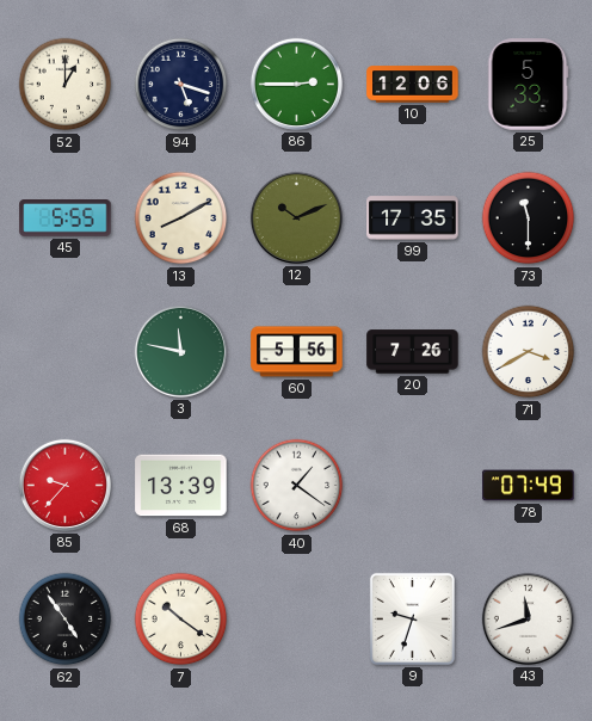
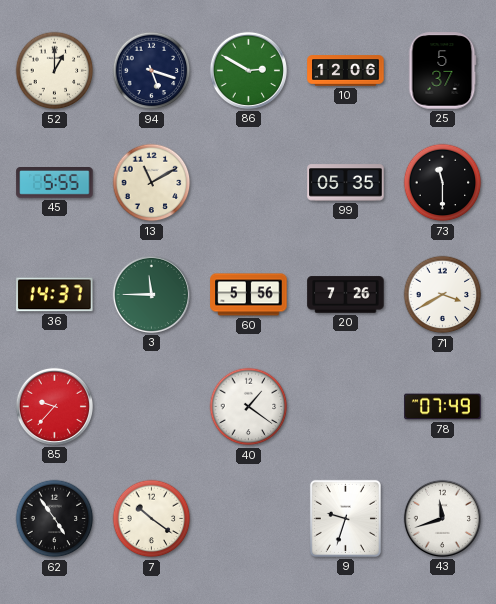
86: 2:45 -> 2:50
25: 5:33 -> 5:37
13: 8:10 -> 11:10
12: 10:11 -> none
99: 17:35 -> 05:35
36: none -> 14:37
3: 11:47 -> 11:45
68: 13:39 -> none
